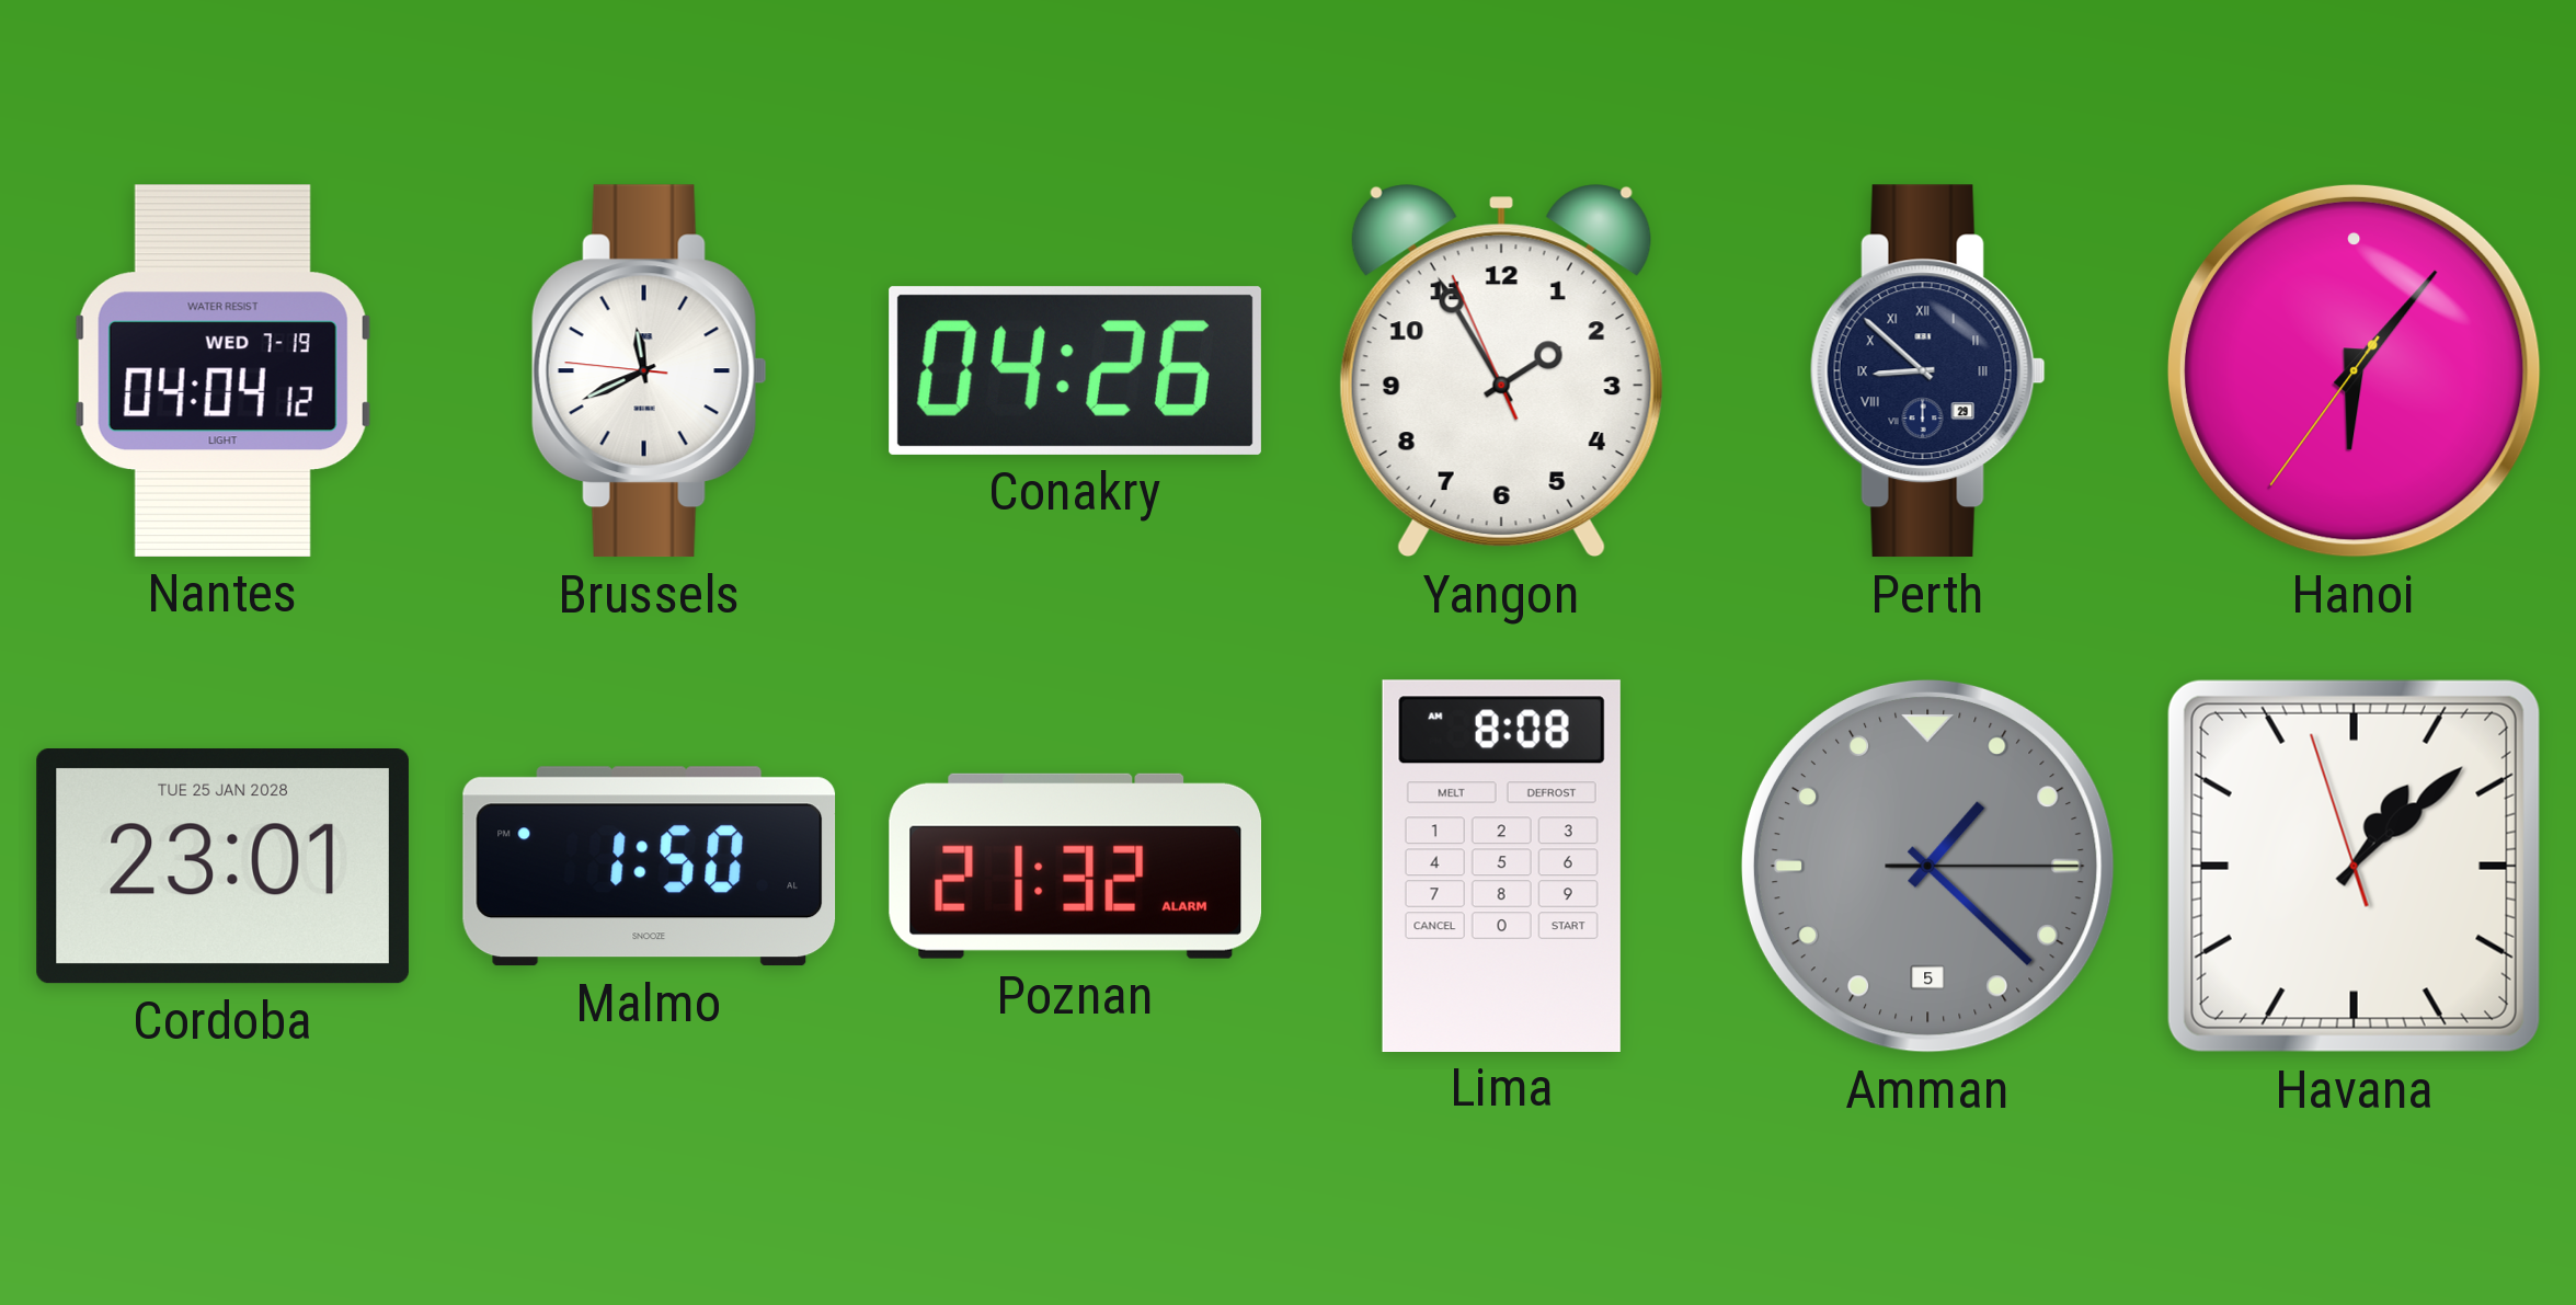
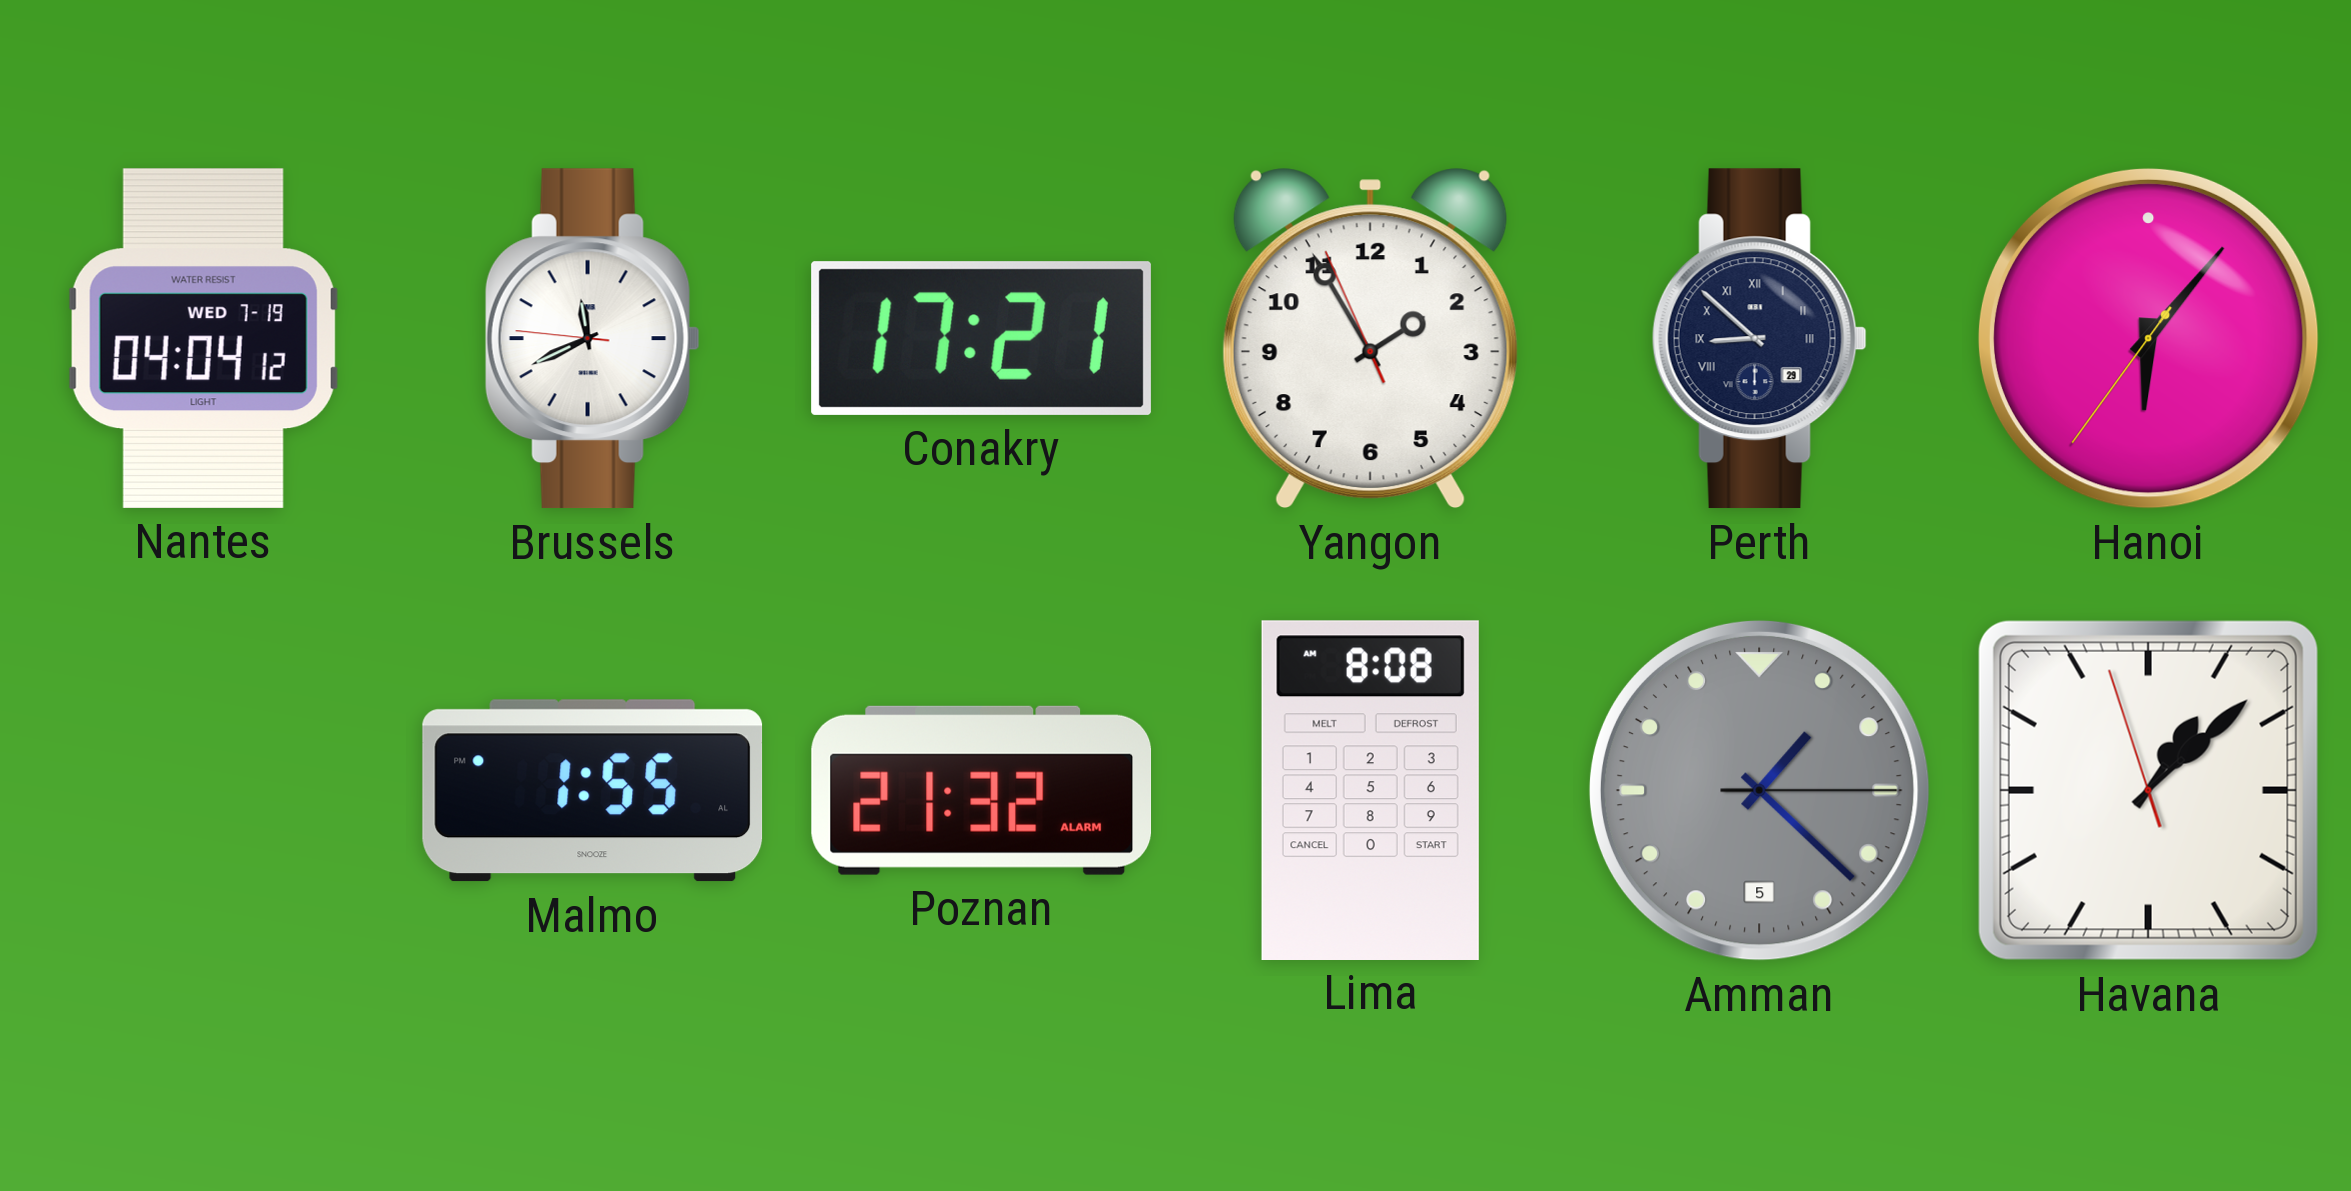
Conakry: 04:26 -> 17:21
Cordoba: 23:01 -> none
Malmo: 1:50 -> 1:55
